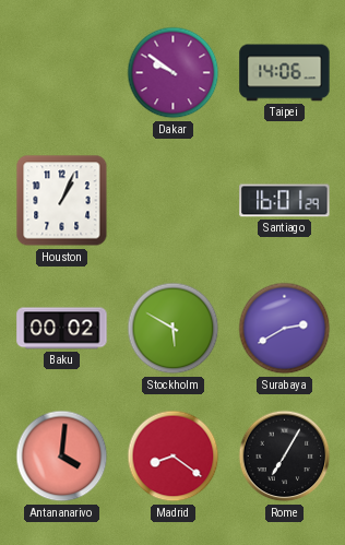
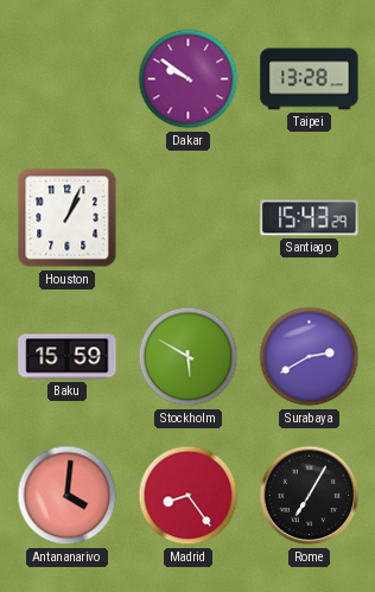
Taipei: 14:06 -> 13:28
Santiago: 16:01 -> 15:43
Baku: 00:02 -> 15:59
Madrid: 8:21 -> 8:24
